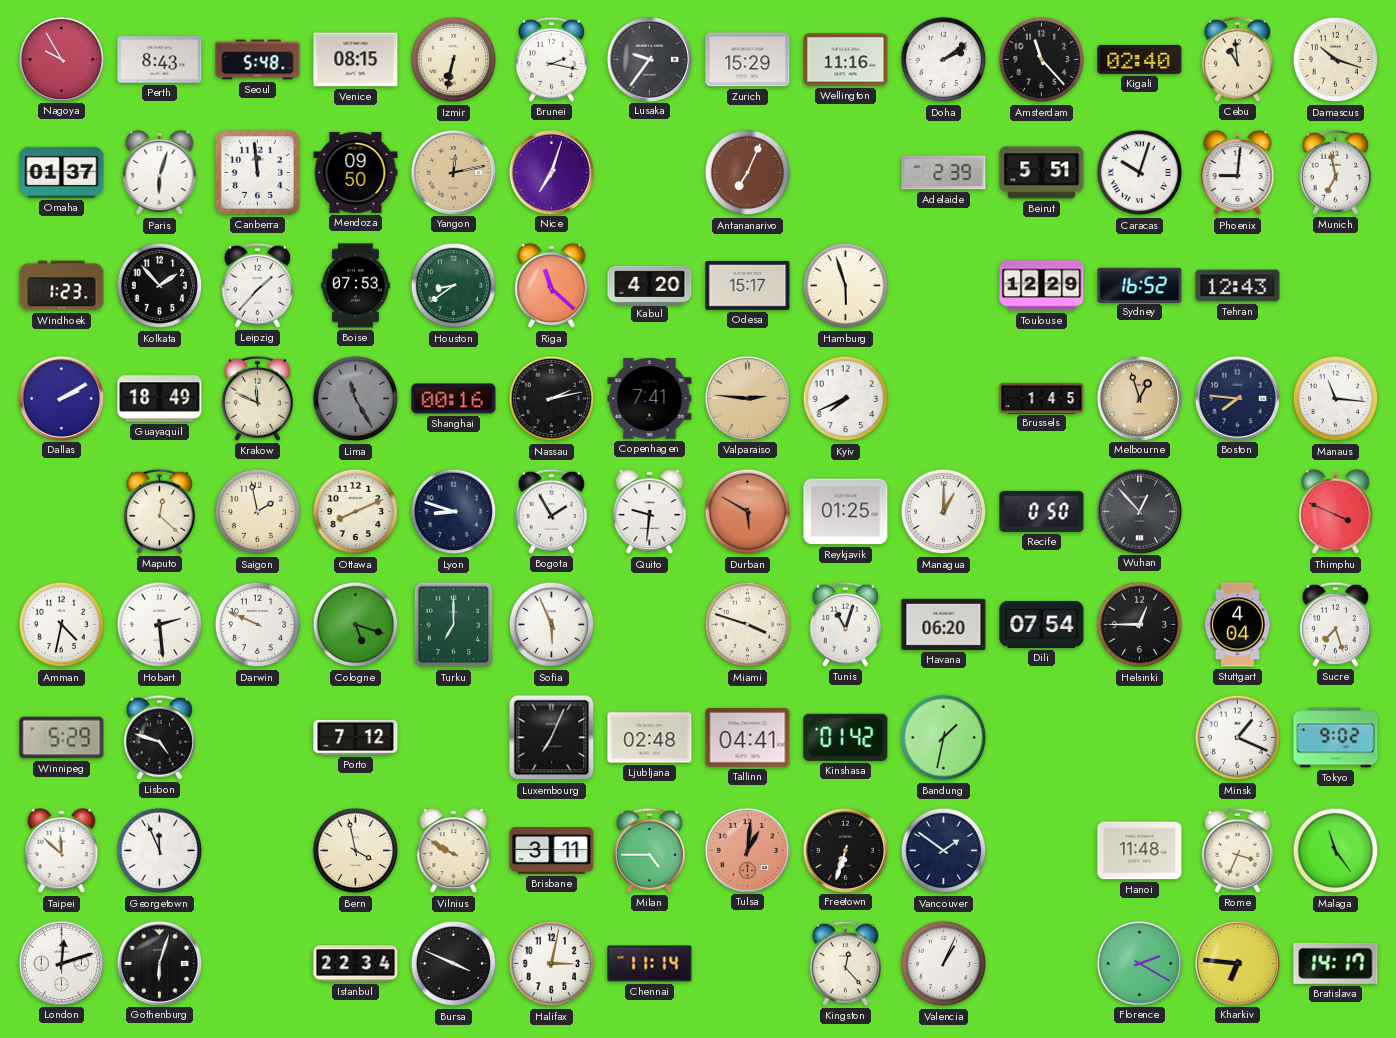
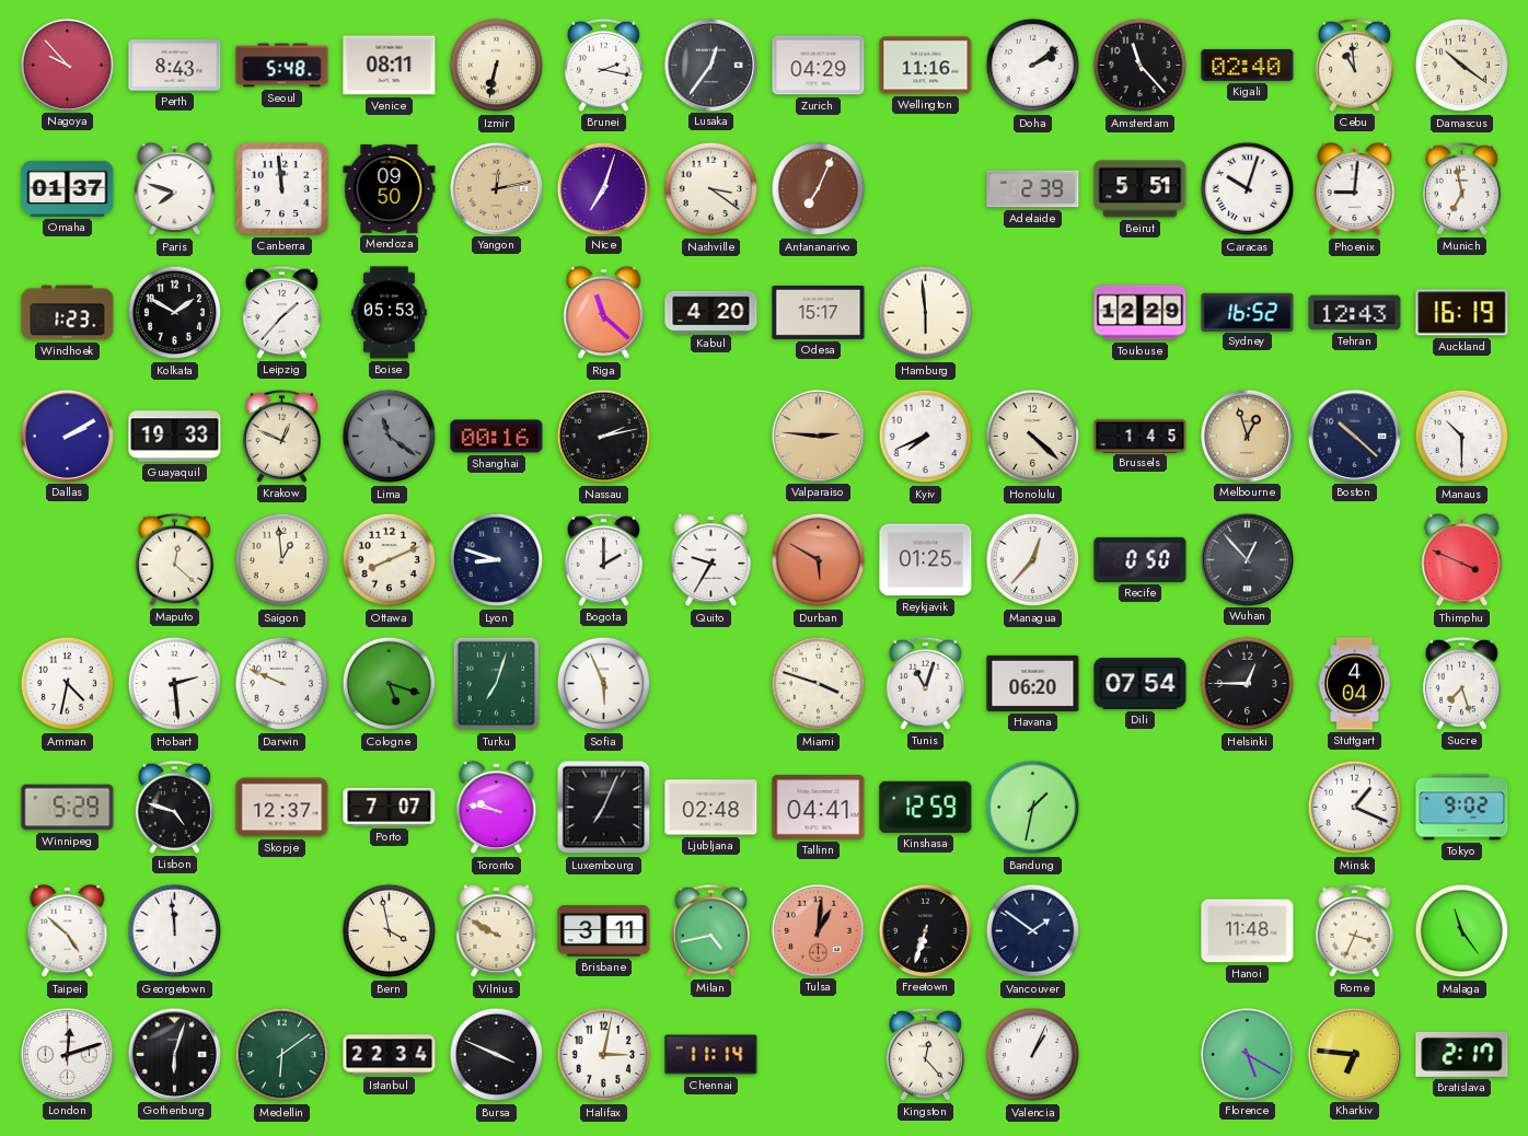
Nagoya: 9:55 -> 9:53
Venice: 08:15 -> 08:11
Lusaka: 9:36 -> 12:36
Zurich: 15:29 -> 04:29
Damascus: 10:18 -> 10:21
Paris: 6:03 -> 7:48
Nashville: none -> 3:21
Kolkata: 1:53 -> 1:50
Boise: 07:53 -> 05:53
Houston: 8:39 -> none
Hamburg: 5:57 -> 5:59
Auckland: none -> 16:19
Guayaquil: 18:49 -> 19:33
Krakow: 11:49 -> 12:49
Lima: 11:25 -> 11:21
Copenhagen: 7:41 -> none
Honolulu: none -> 4:22
Boston: 7:46 -> 10:22
Manaus: 11:16 -> 10:30
Saigon: 1:58 -> 12:59
Bogota: 1:55 -> 2:00
Quito: 9:31 -> 9:35
Managua: 1:00 -> 12:37
Turku: 7:00 -> 7:03
Skopje: none -> 12:37
Porto: 7:12 -> 7:07
Toronto: none -> 9:47
Kinshasa: 01:42 -> 12:59
Taipei: 11:52 -> 4:52
Georgetown: 11:56 -> 11:59
Milan: 4:45 -> 4:43
Medellin: none -> 6:09
Florence: 2:20 -> 5:20
Bratislava: 14:17 -> 2:17
